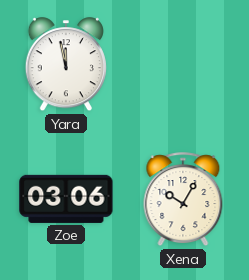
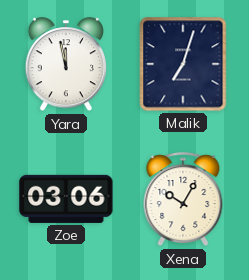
Malik: none -> 7:03
